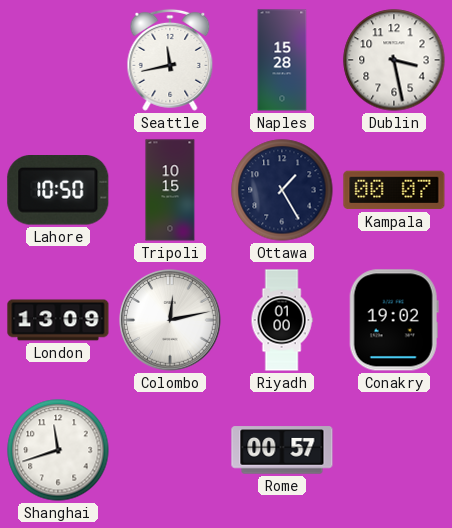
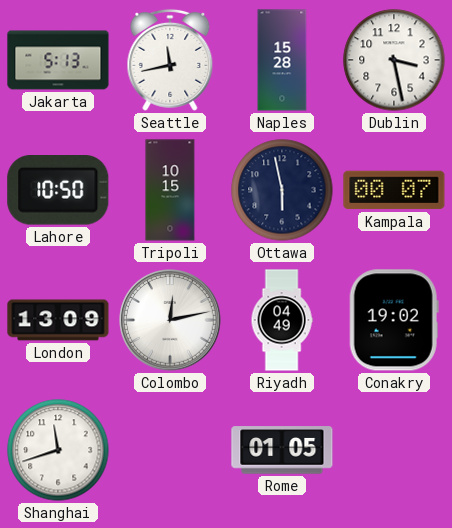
Jakarta: none -> 5:13
Ottawa: 1:25 -> 5:58
Riyadh: 01:00 -> 04:49
Rome: 00:57 -> 01:05
